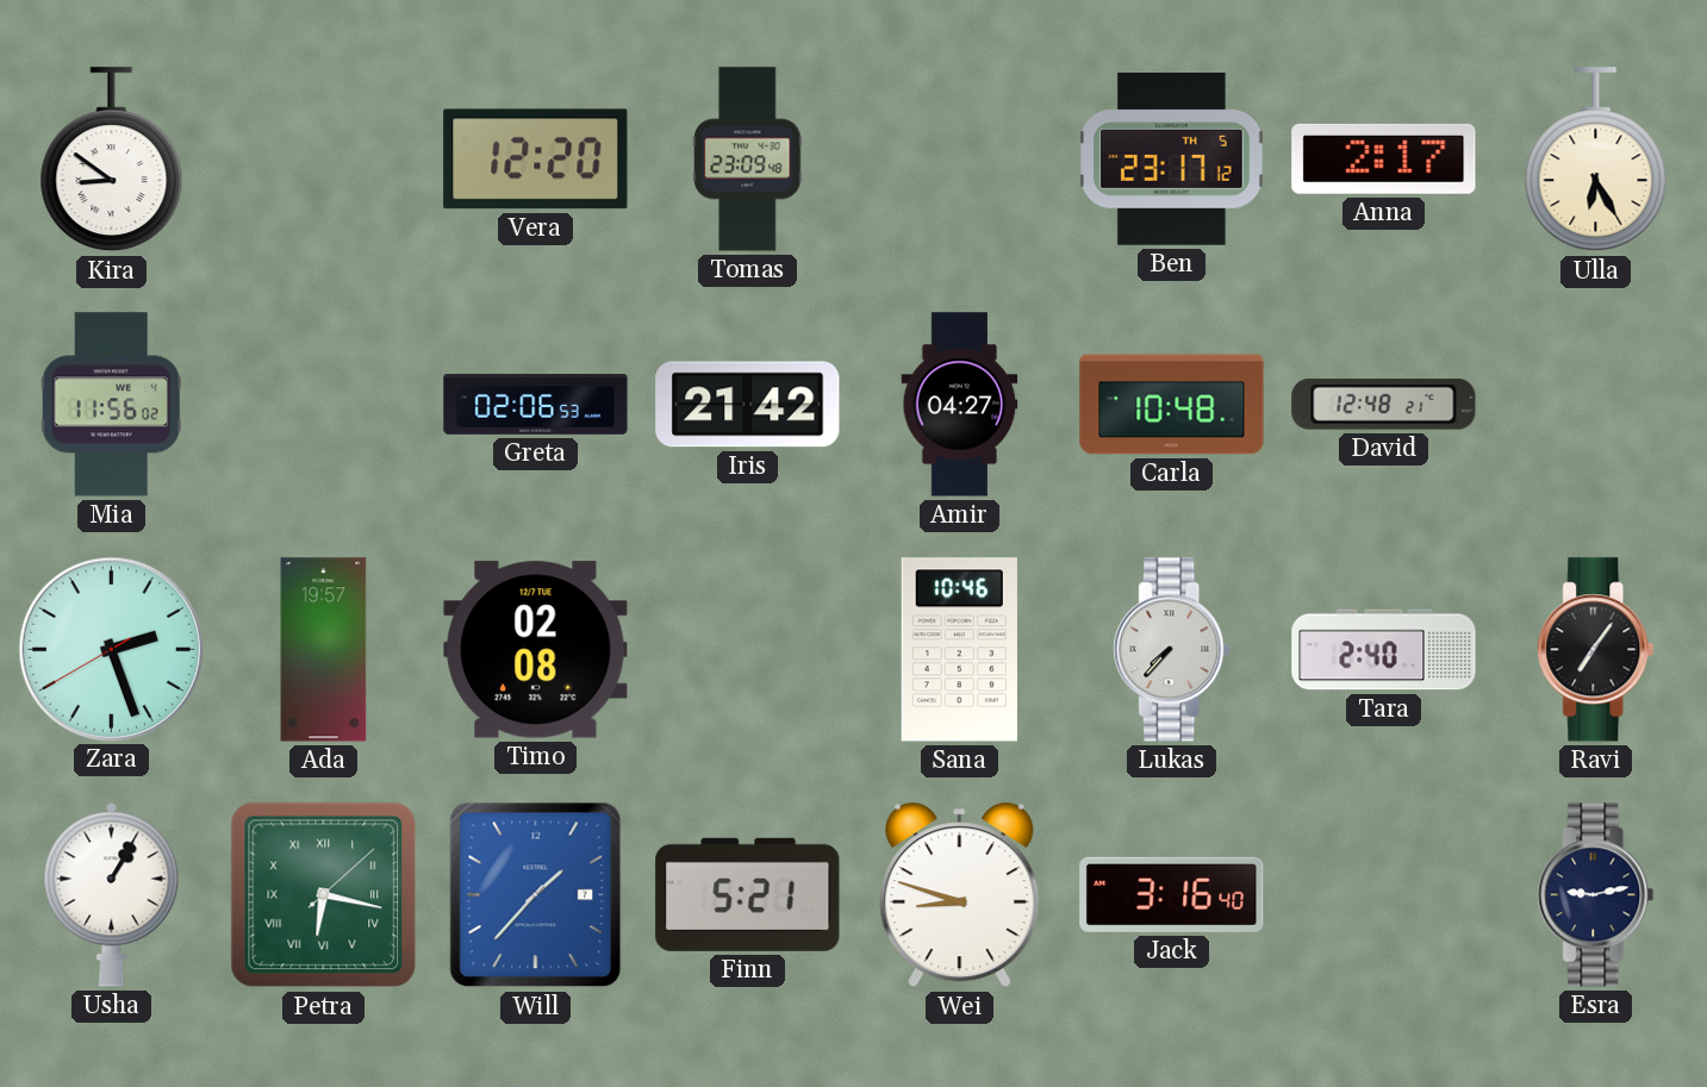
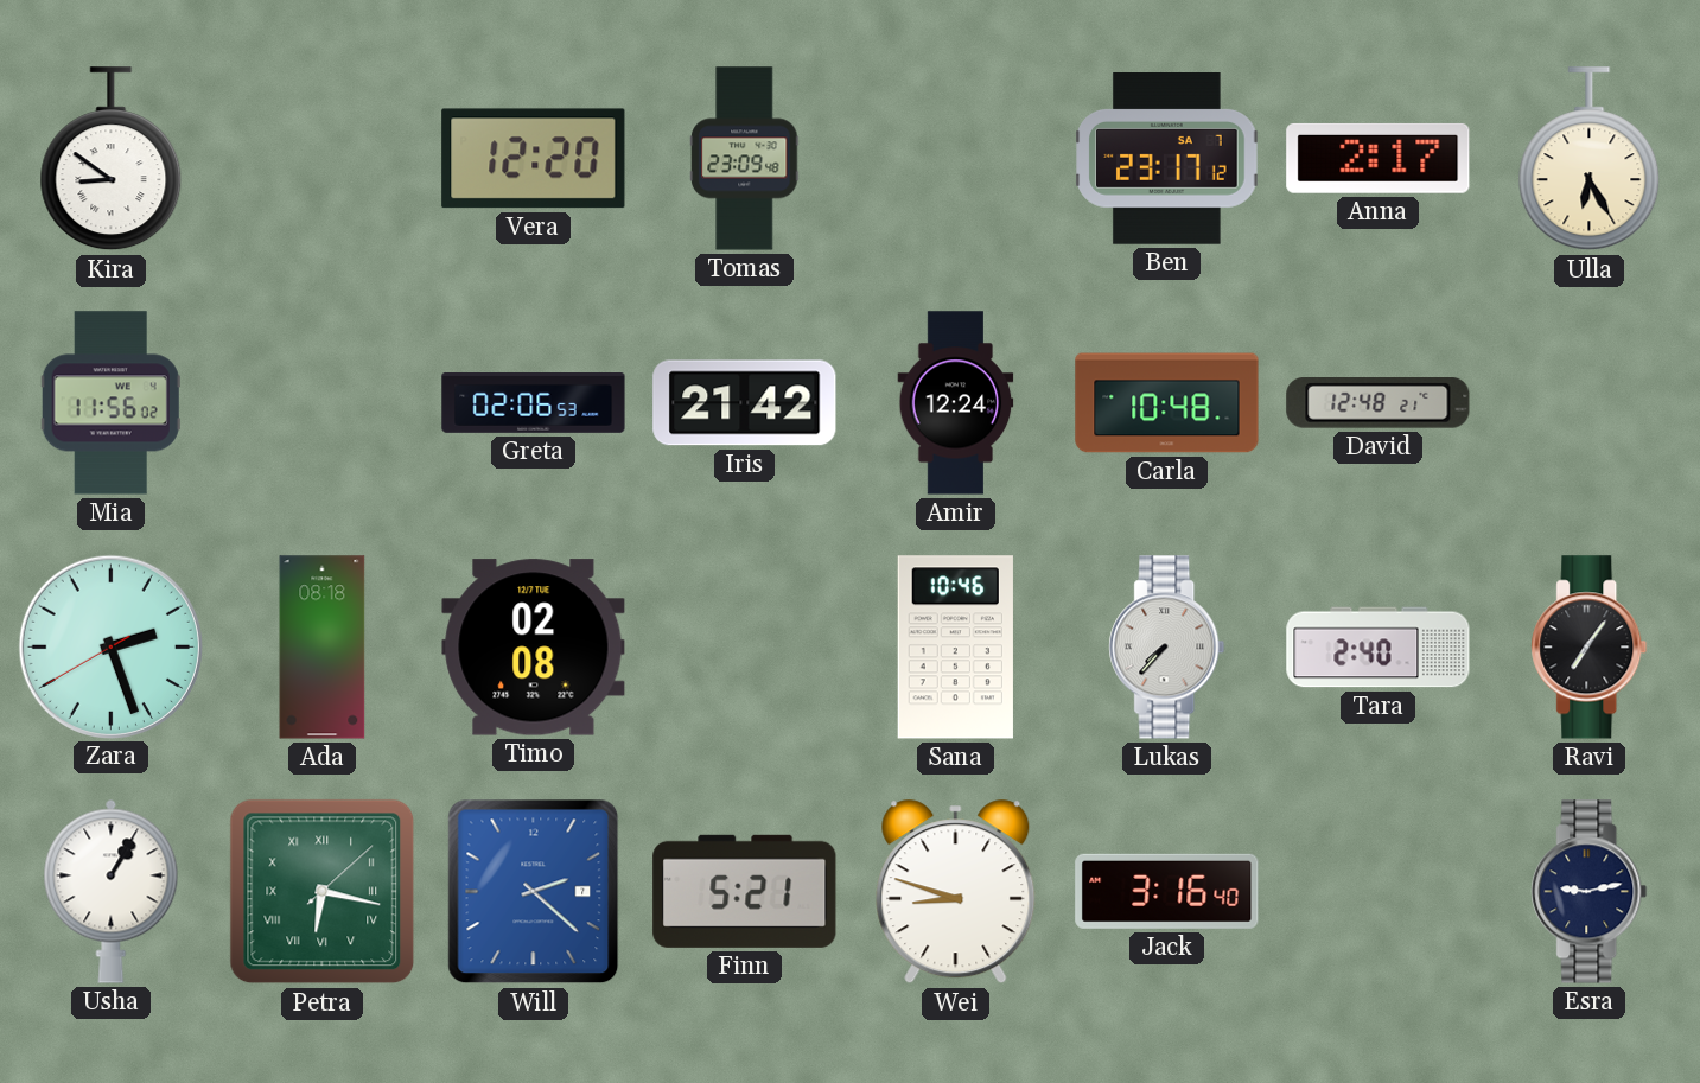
Ben date: TH 5 -> SA 7
Amir: 04:27 -> 12:24
Ada: 19:57 -> 08:18
Will: 1:37 -> 2:22
